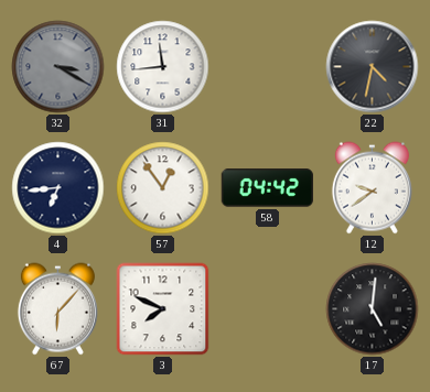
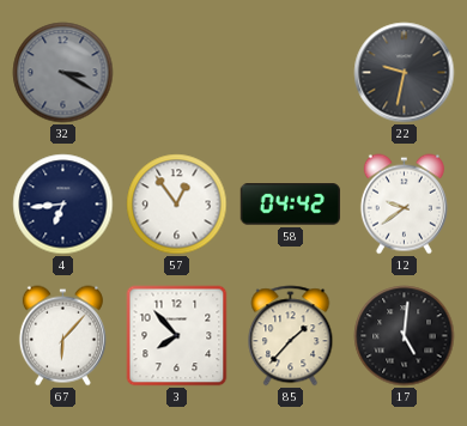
31: 11:44 -> none
22: 4:32 -> 9:32
3: 7:49 -> 7:53
85: none -> 1:37
